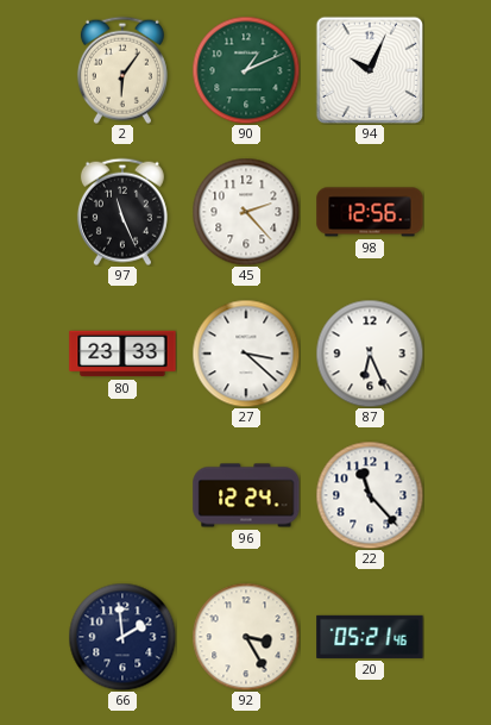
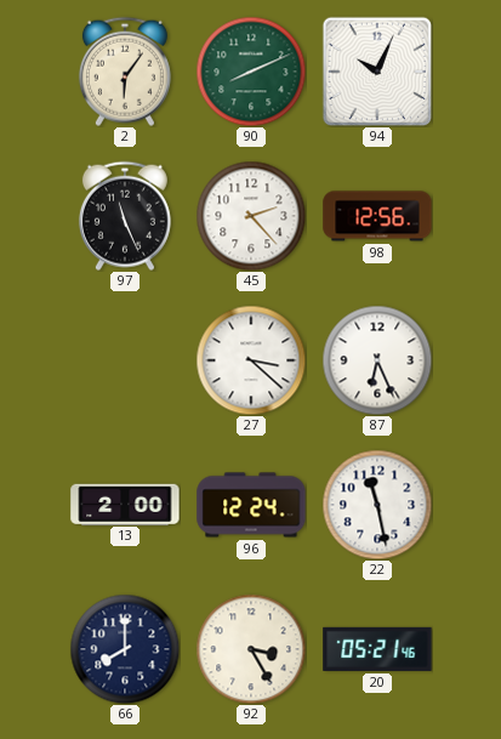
90: 1:11 -> 8:11
80: 23:33 -> none
13: none -> 2:00
22: 11:23 -> 11:28
66: 1:59 -> 8:00
